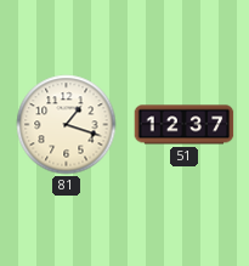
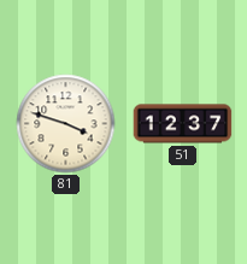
81: 1:18 -> 3:48
